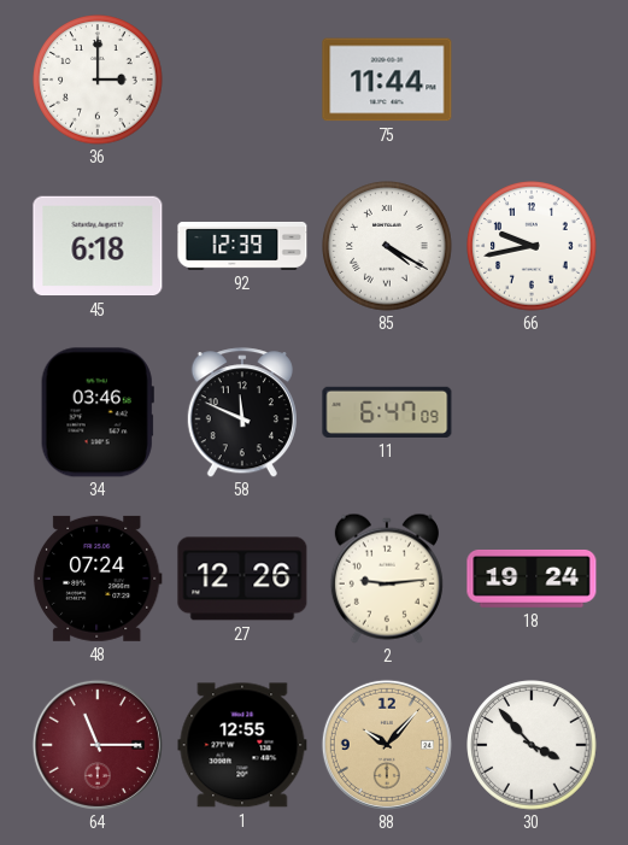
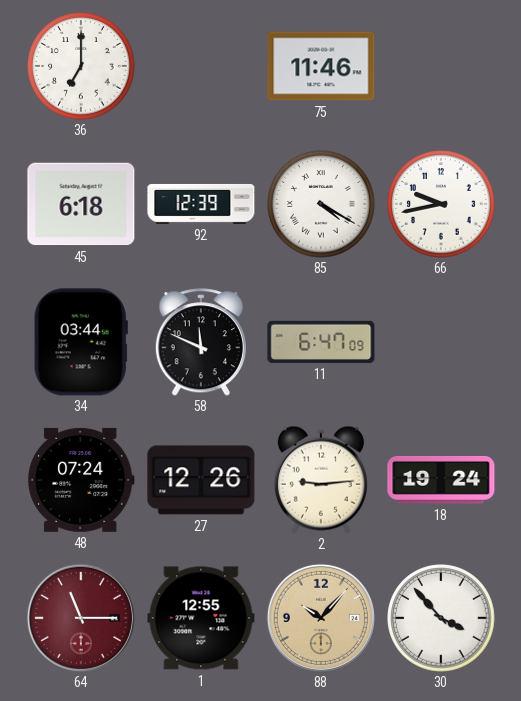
36: 3:00 -> 7:00
75: 11:44 -> 11:46
34: 03:46 -> 03:44
